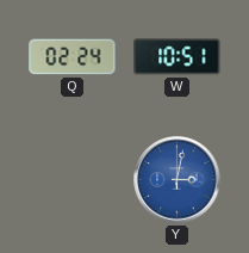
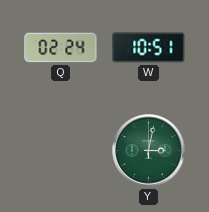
Y dial: blue -> green
